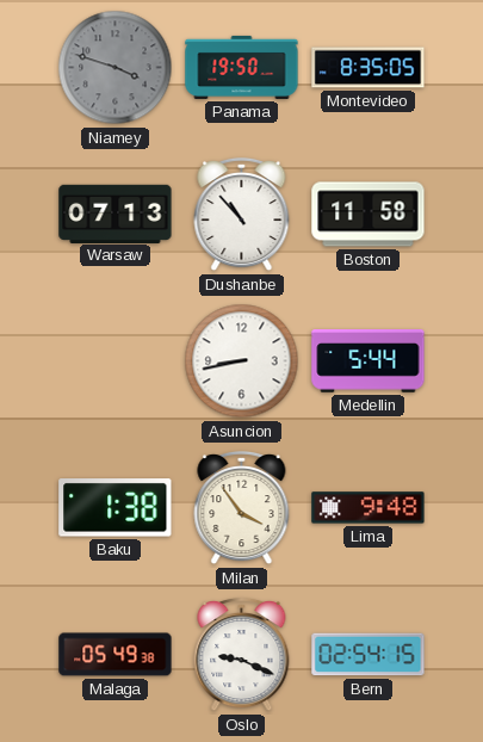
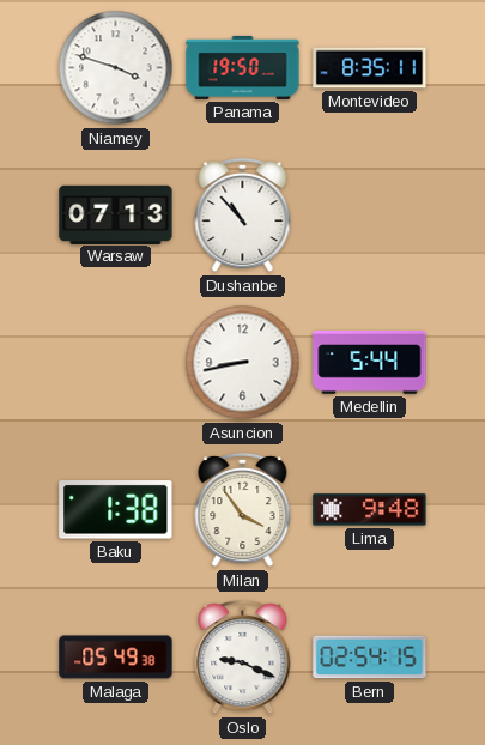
Niamey dial: grey -> white
Montevideo: 8:35:05 -> 8:35:11
Boston: 11:58 -> none
